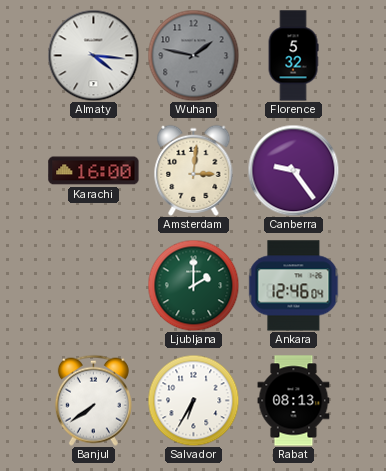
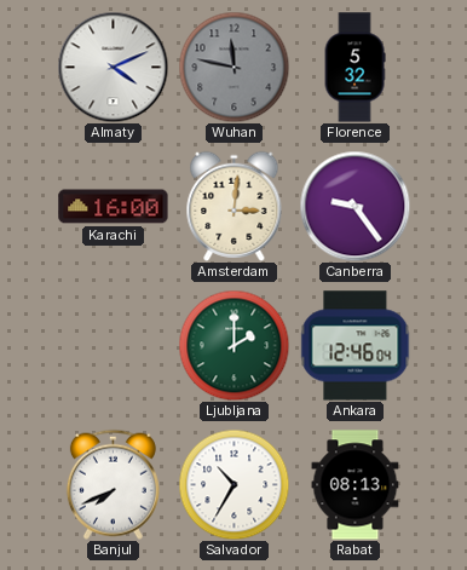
Almaty: 4:16 -> 4:11
Wuhan: 1:47 -> 11:47
Banjul: 7:39 -> 7:41
Salvador: 6:35 -> 10:35
